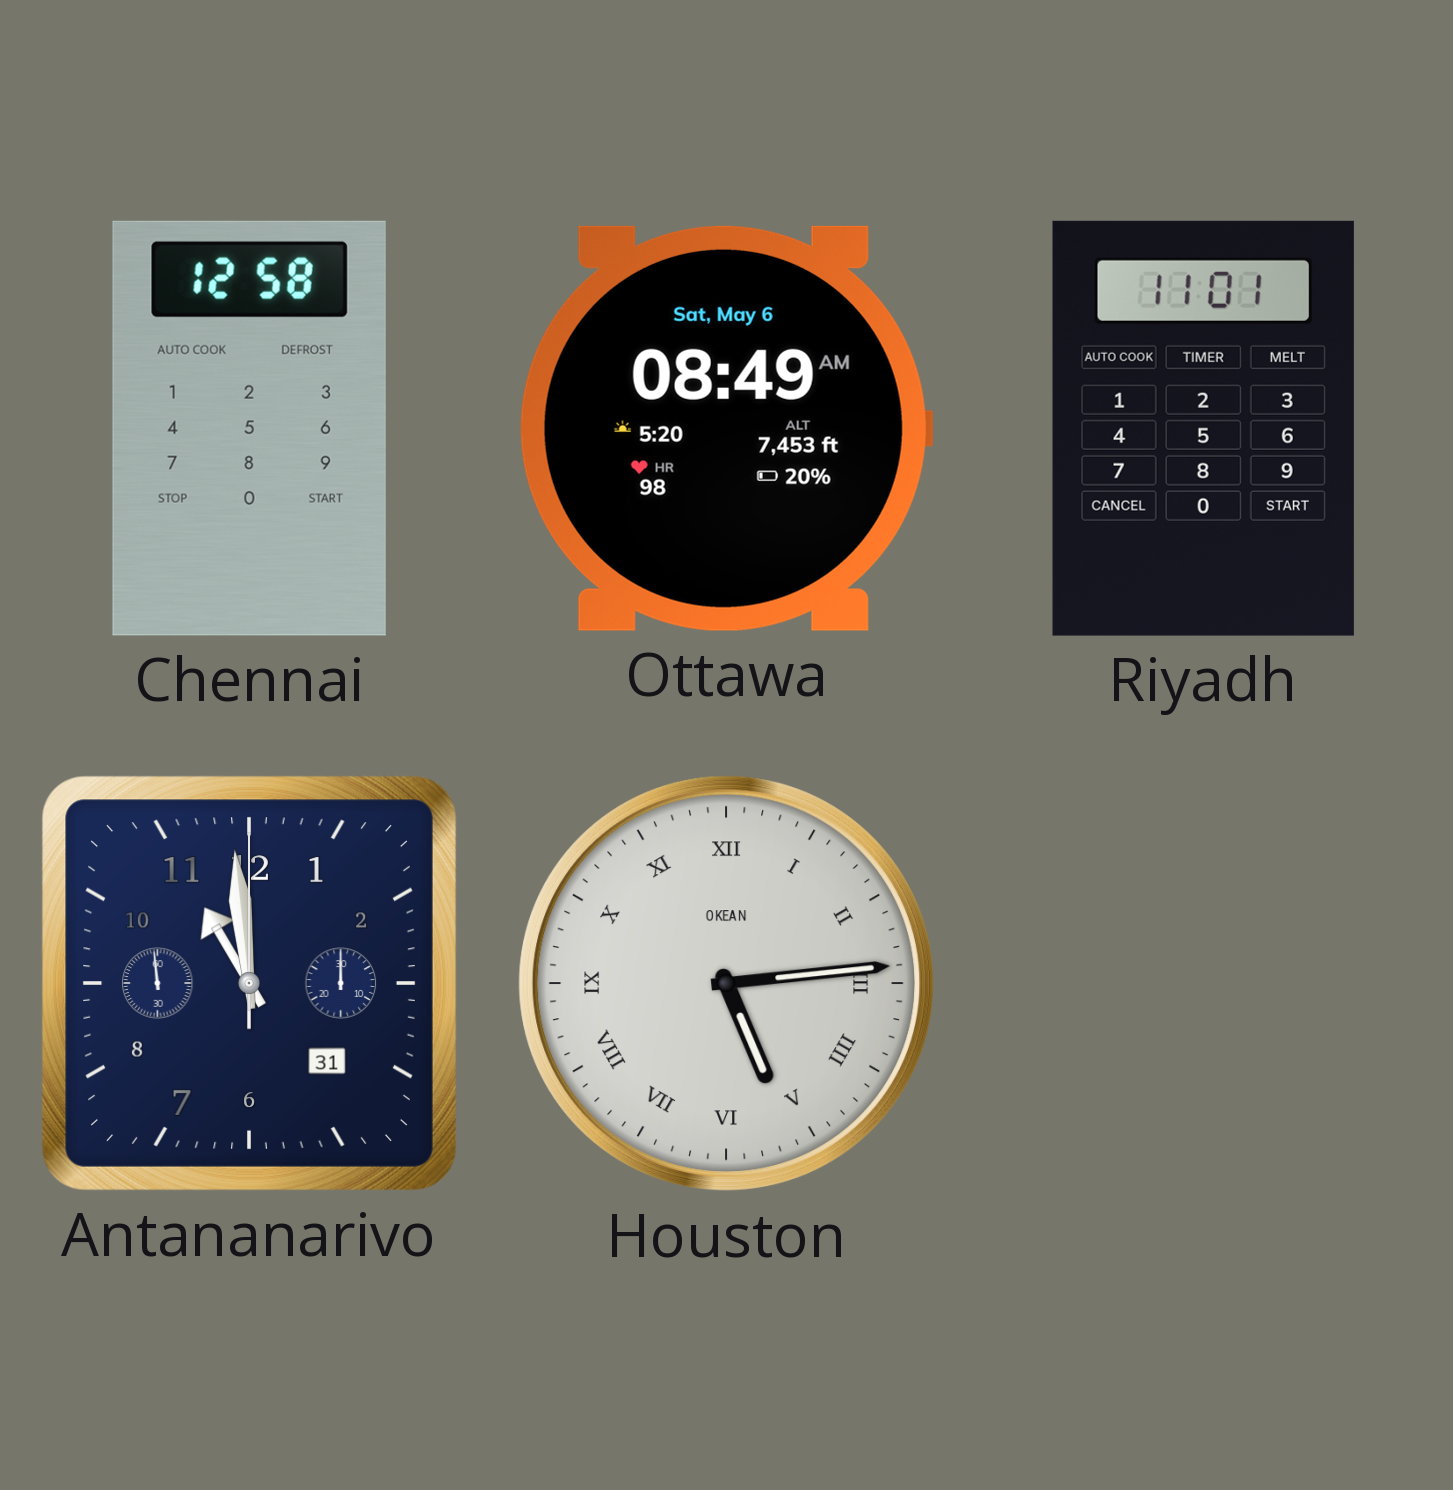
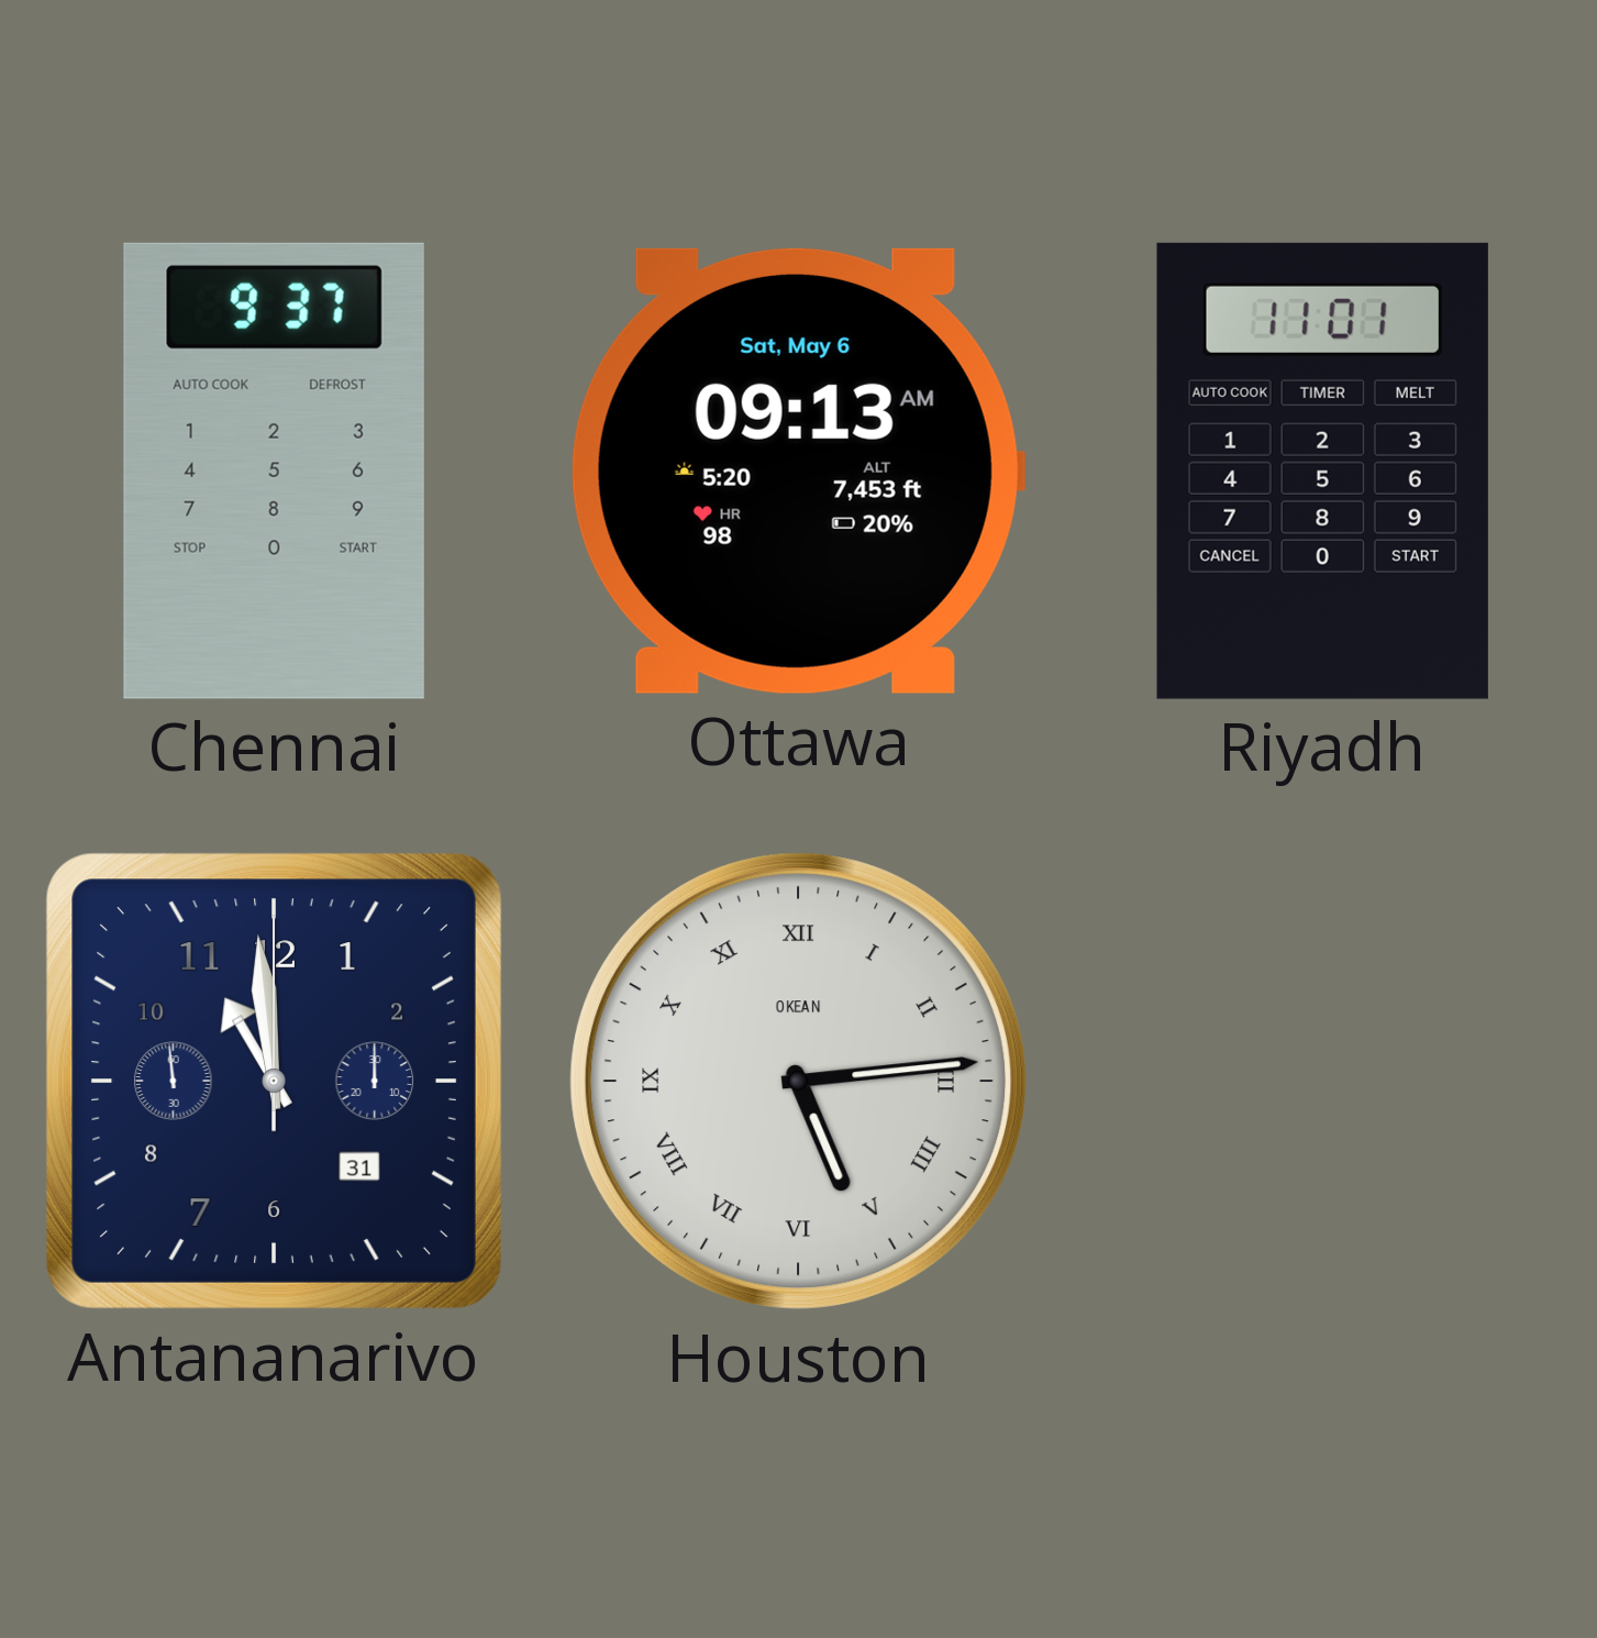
Chennai: 12:58 -> 9:37
Ottawa: 08:49 -> 09:13
